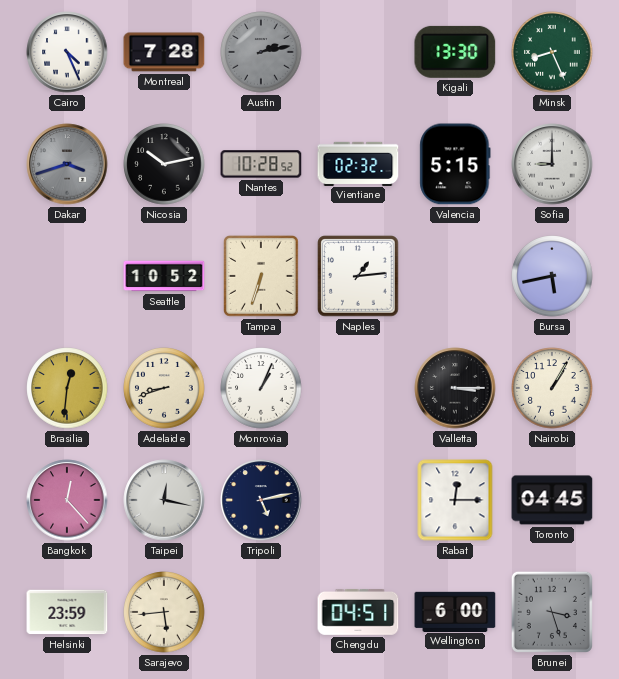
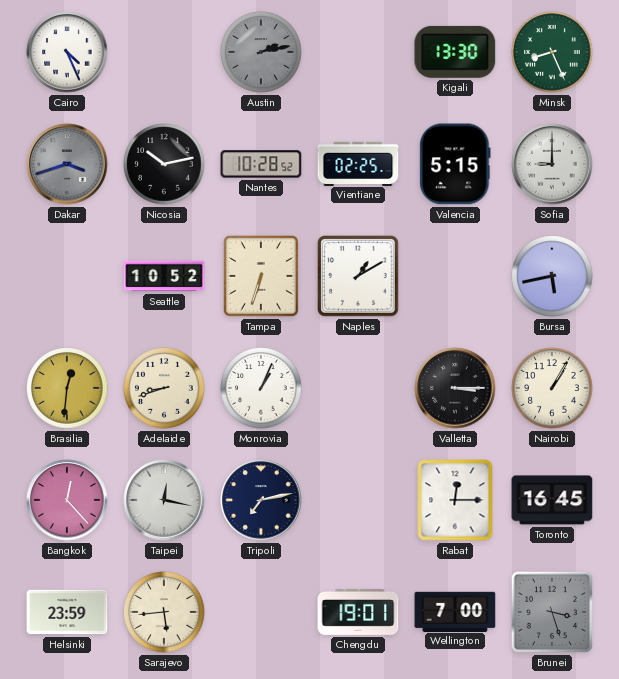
Montreal: 7:28 -> none
Vientiane: 02:32 -> 02:25
Naples: 1:14 -> 1:10
Tripoli: 5:13 -> 7:13
Toronto: 04:45 -> 16:45
Chengdu: 04:51 -> 19:01
Wellington: 6:00 -> 7:00
